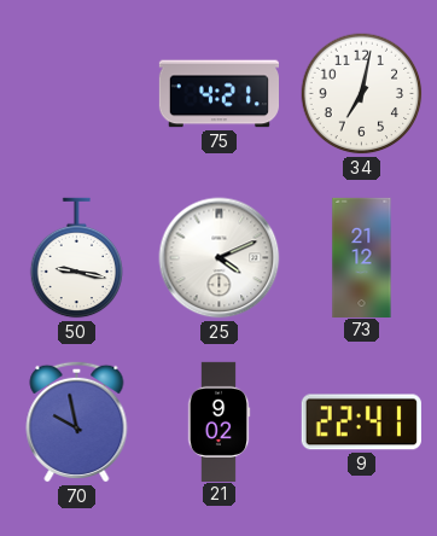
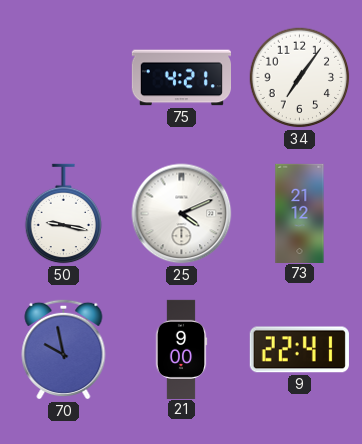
34: 7:02 -> 7:06
21: 9:02 -> 9:00
